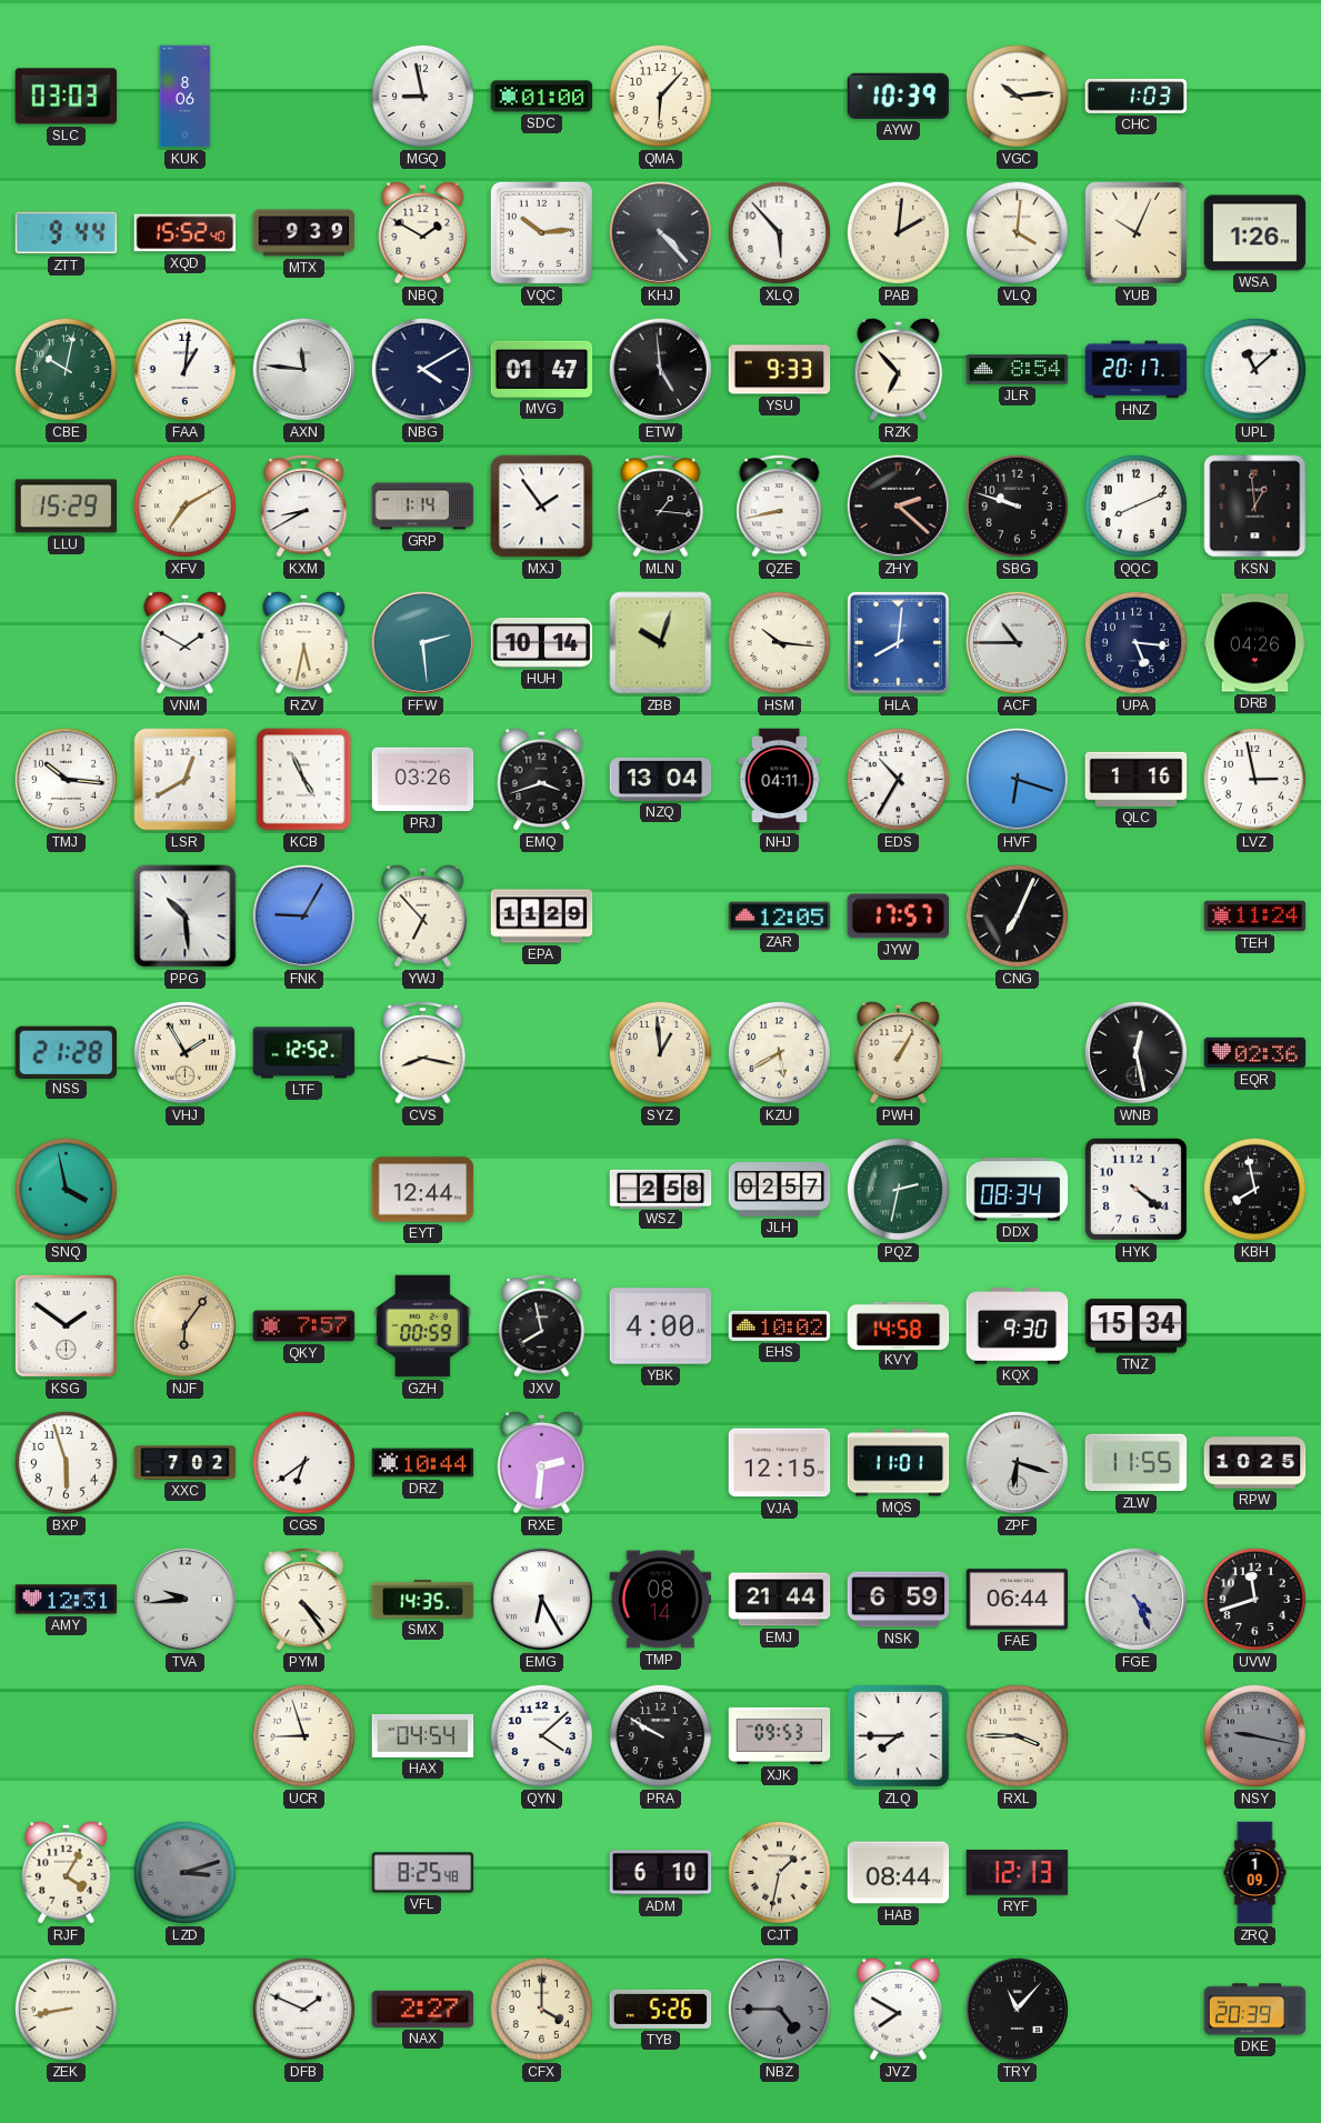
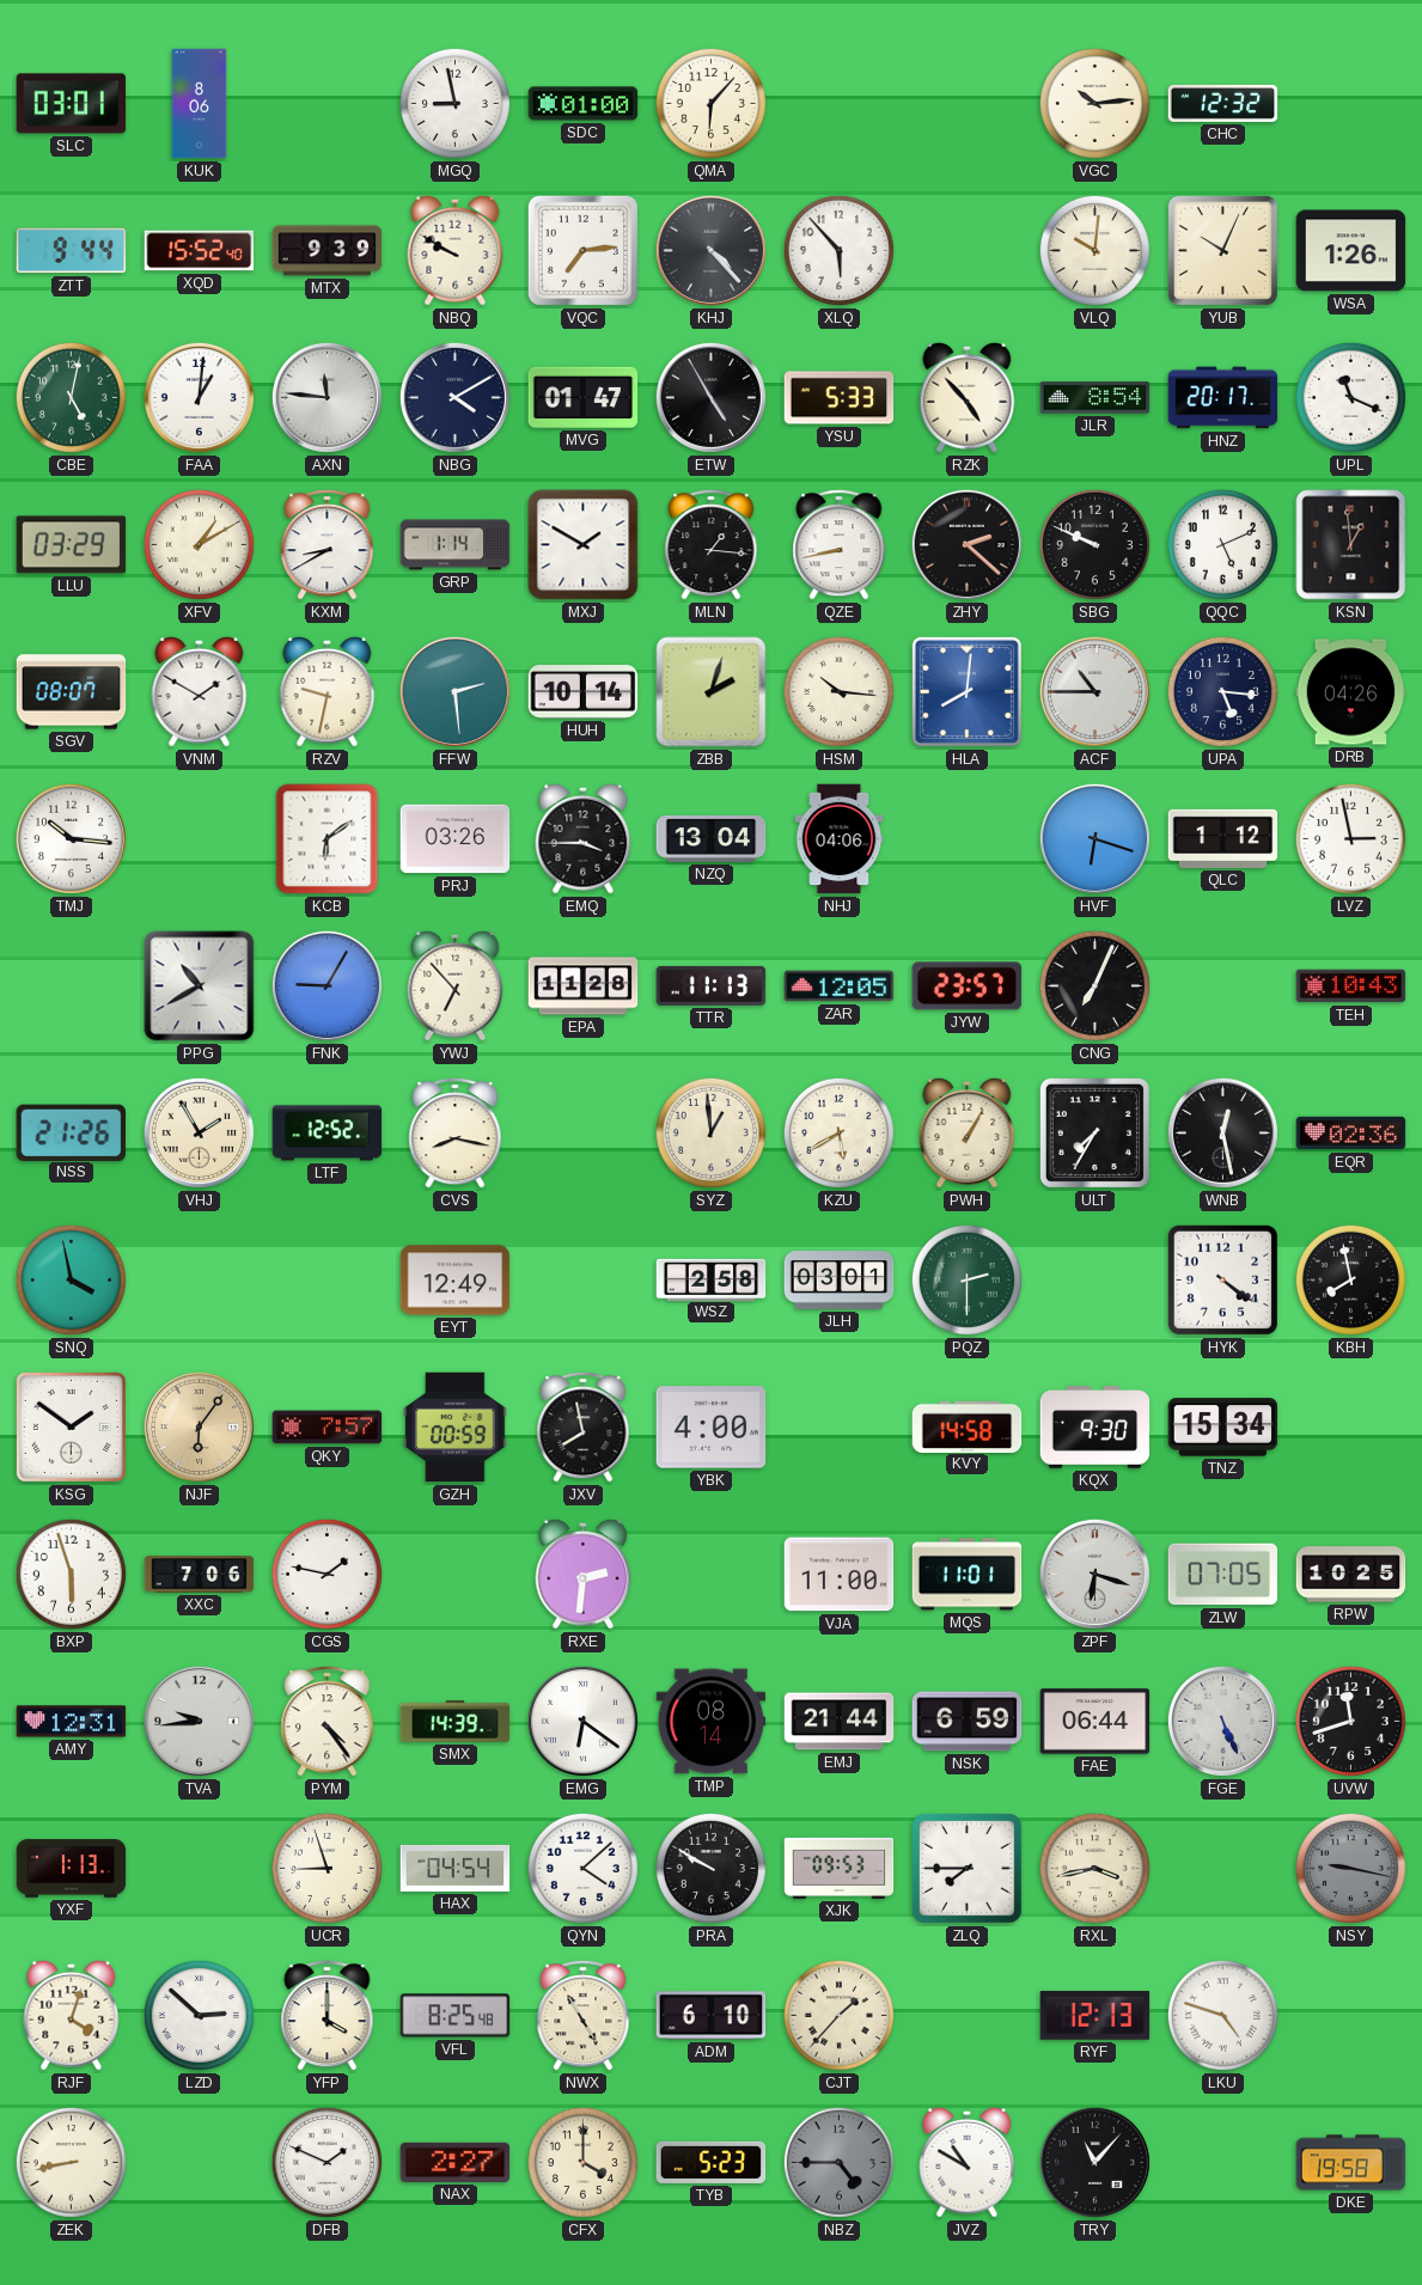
SLC: 03:03 -> 03:01
AYW: 10:39 -> none
CHC: 1:03 -> 12:32
NBQ: 1:50 -> 9:50
VQC: 10:14 -> 7:14
PAB: 2:01 -> none
VLQ: 4:01 -> 10:01
CBE: 10:02 -> 5:02
ETW: 4:59 -> 4:55
YSU: 9:33 -> 5:33
RZK: 6:53 -> 4:53
UPL: 11:08 -> 11:19
LLU: 15:29 -> 03:29
XFV: 7:10 -> 1:10
MXJ: 1:54 -> 1:50
SBG: 9:48 -> 9:49
QQC: 8:11 -> 5:11
SGV: none -> 08:07
RZV: 5:32 -> 9:32
ZBB: 10:03 -> 2:03
LSR: 12:40 -> none
KCB: 4:56 -> 6:09
EMQ: 3:42 -> 3:45
NHJ: 04:11 -> 04:06
EDS: 10:35 -> none
QLC: 1:16 -> 1:12
PPG: 10:29 -> 10:40
EPA: 11:29 -> 11:28
TTR: none -> 11:13
JYW: 17:57 -> 23:57
TEH: 11:24 -> 10:43
NSS: 21:28 -> 21:26
ULT: none -> 7:35
EYT: 12:44 -> 12:49
JLH: 02:57 -> 03:01
PQZ: 2:32 -> 2:30
DDX: 08:34 -> none
EHS: 10:02 -> none
XXC: 7:02 -> 7:06
CGS: 6:39 -> 1:47
DRZ: 10:44 -> none
VJA: 12:15 -> 11:00
ZLW: 11:55 -> 07:05
SMX: 14:35 -> 14:39
EMG: 6:25 -> 6:21
FGE: 4:26 -> 5:26
YXF: none -> 1:13
RXL: 3:45 -> 3:43
RJF: 4:05 -> 4:03
LZD: 3:12 -> 2:52
LZD dial: grey -> white
YFP: none -> 4:00
NWX: none -> 4:55
CJT: 1:32 -> 1:37
HAB: 08:44 -> none
LKU: none -> 4:48
ZRQ: 1:09 -> none
TYB: 5:26 -> 5:23
JVZ: 7:50 -> 10:50
DKE: 20:39 -> 19:58
